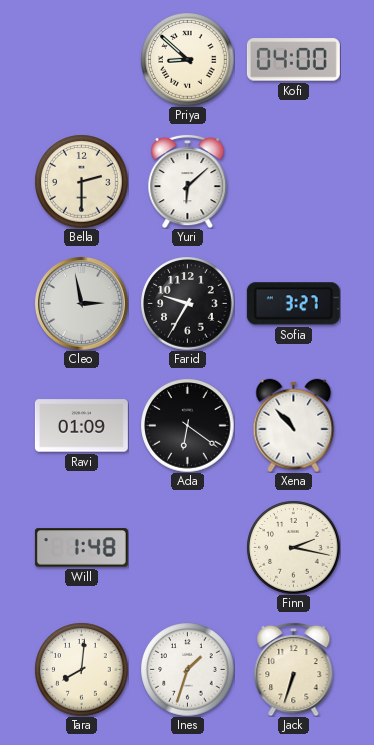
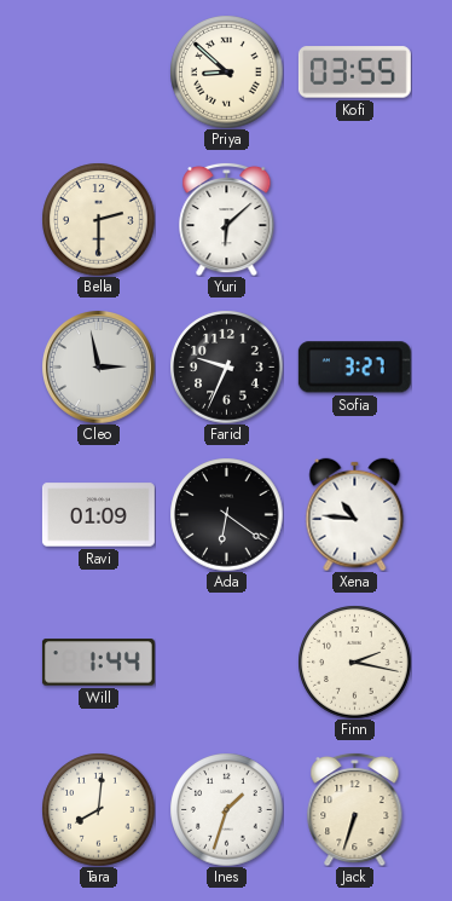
Kofi: 04:00 -> 03:55
Farid: 9:35 -> 9:34
Xena: 10:53 -> 10:46
Will: 1:48 -> 1:44
